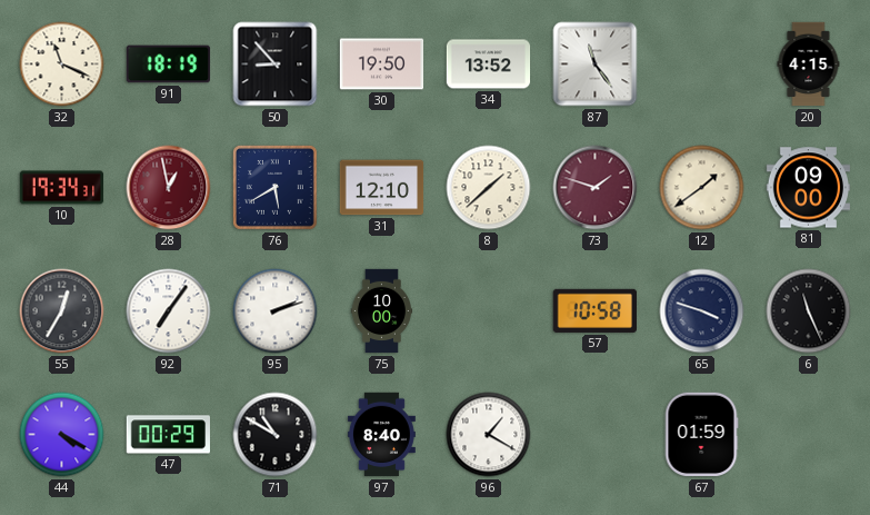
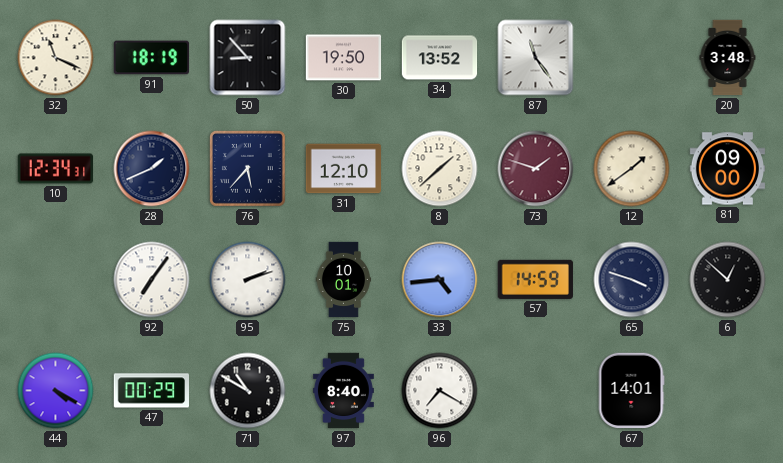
20: 4:15 -> 3:48
10: 19:34 -> 12:34
28: 12:58 -> 1:41
28 dial: burgundy -> navy
76: 5:40 -> 5:37
55: 12:35 -> none
75: 10:00 -> 10:01
33: none -> 4:44
57: 10:58 -> 14:59
6: 11:26 -> 12:52
96: 1:20 -> 7:20
67: 01:59 -> 14:01
